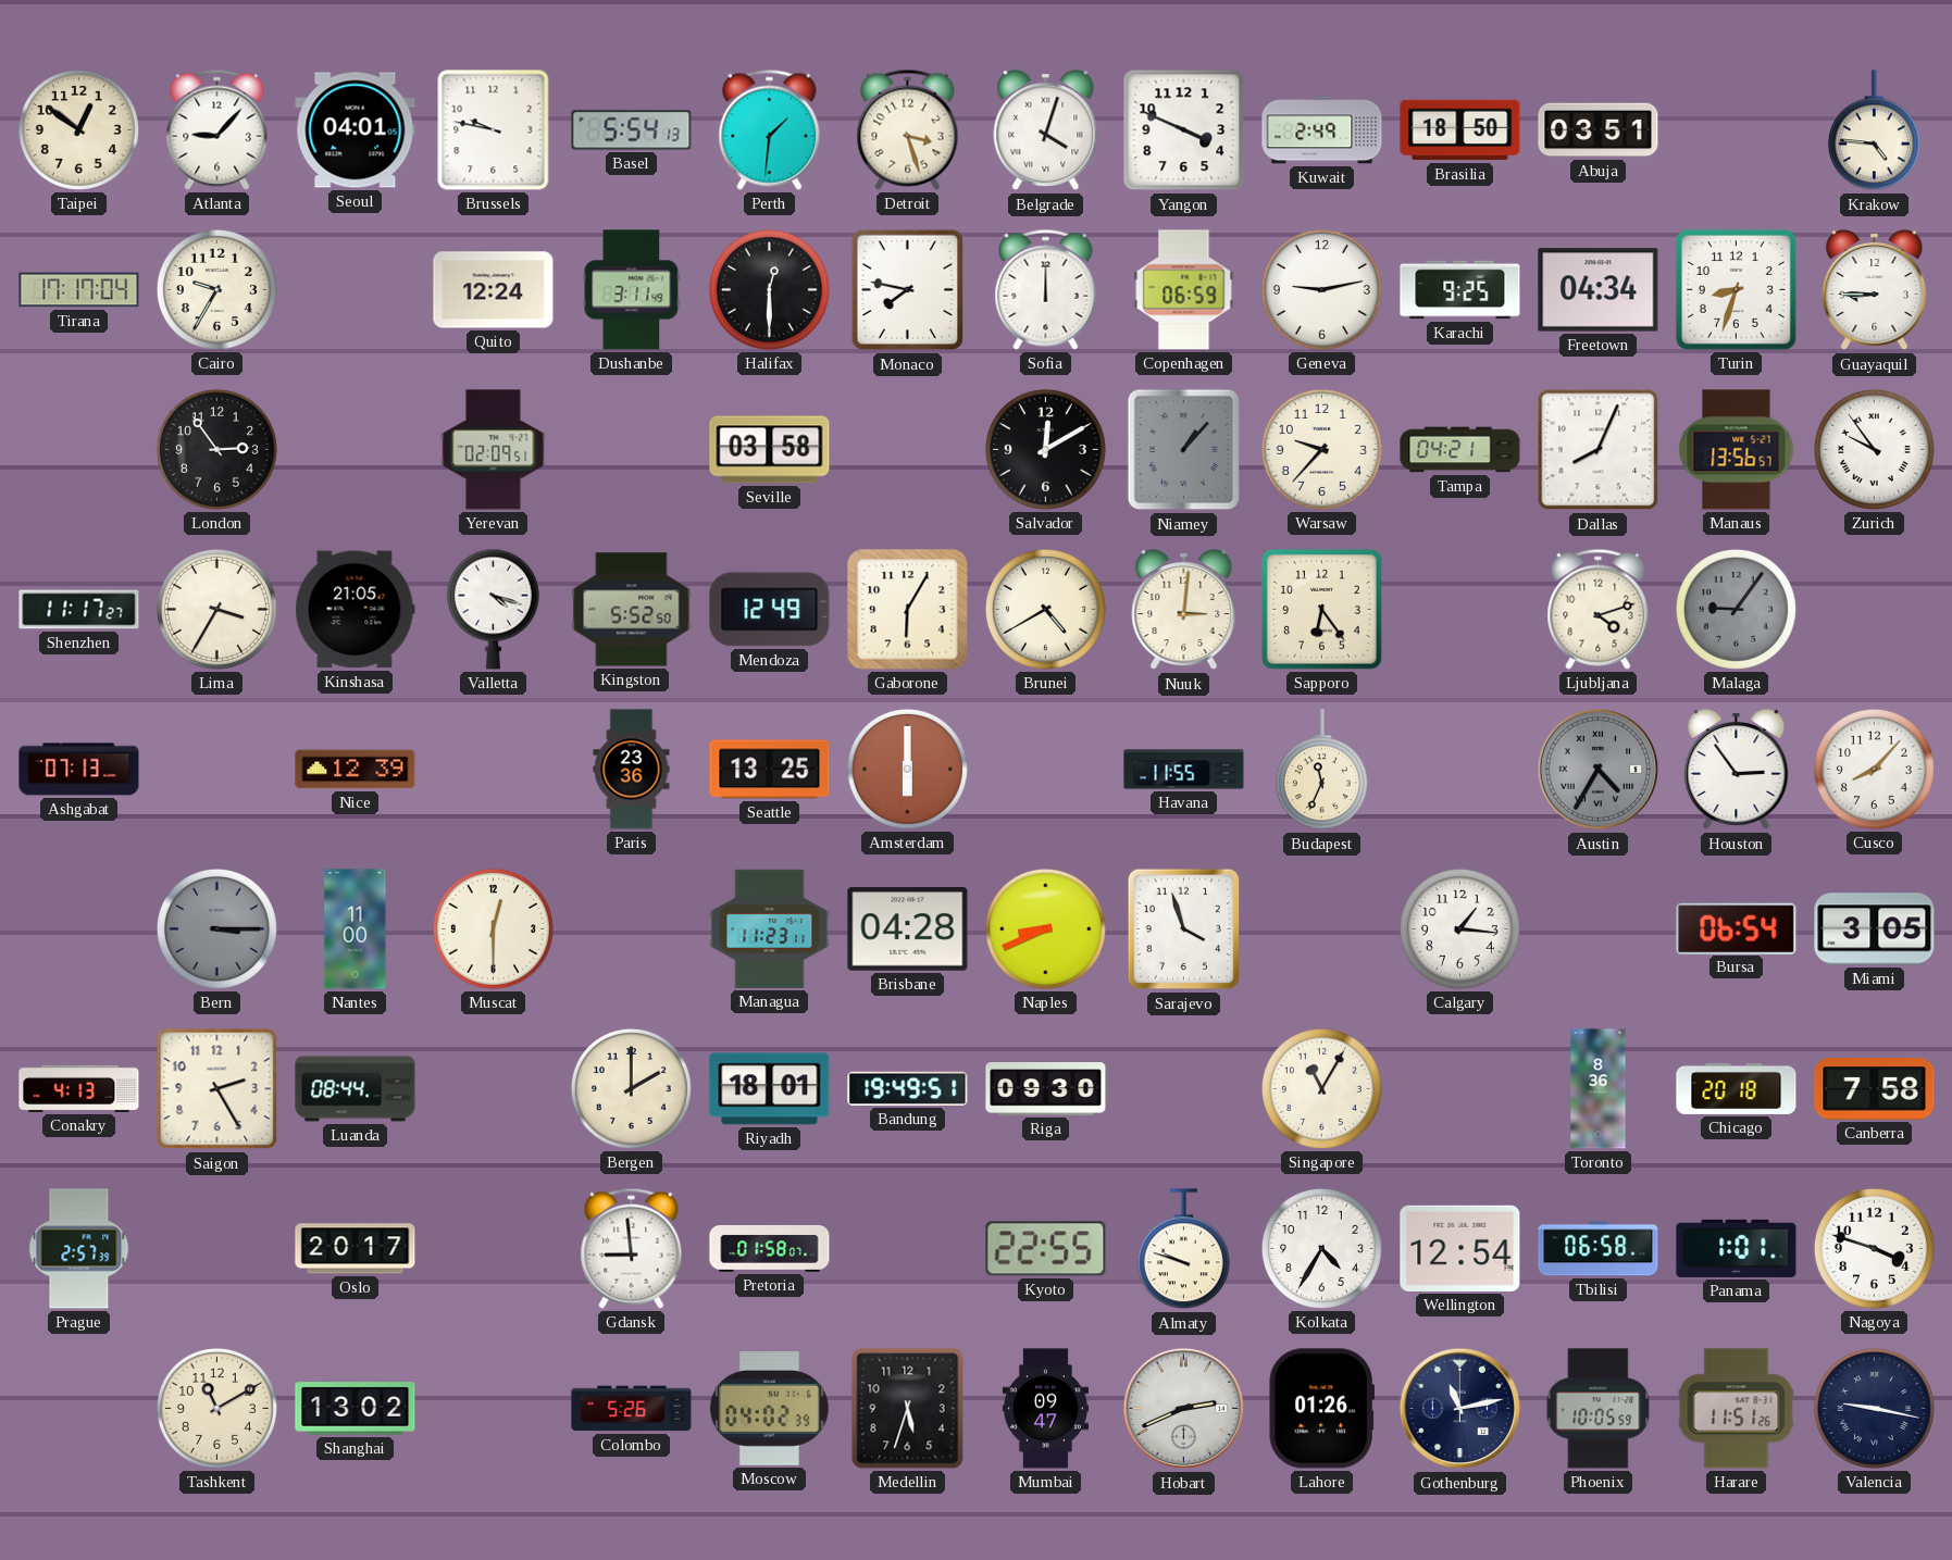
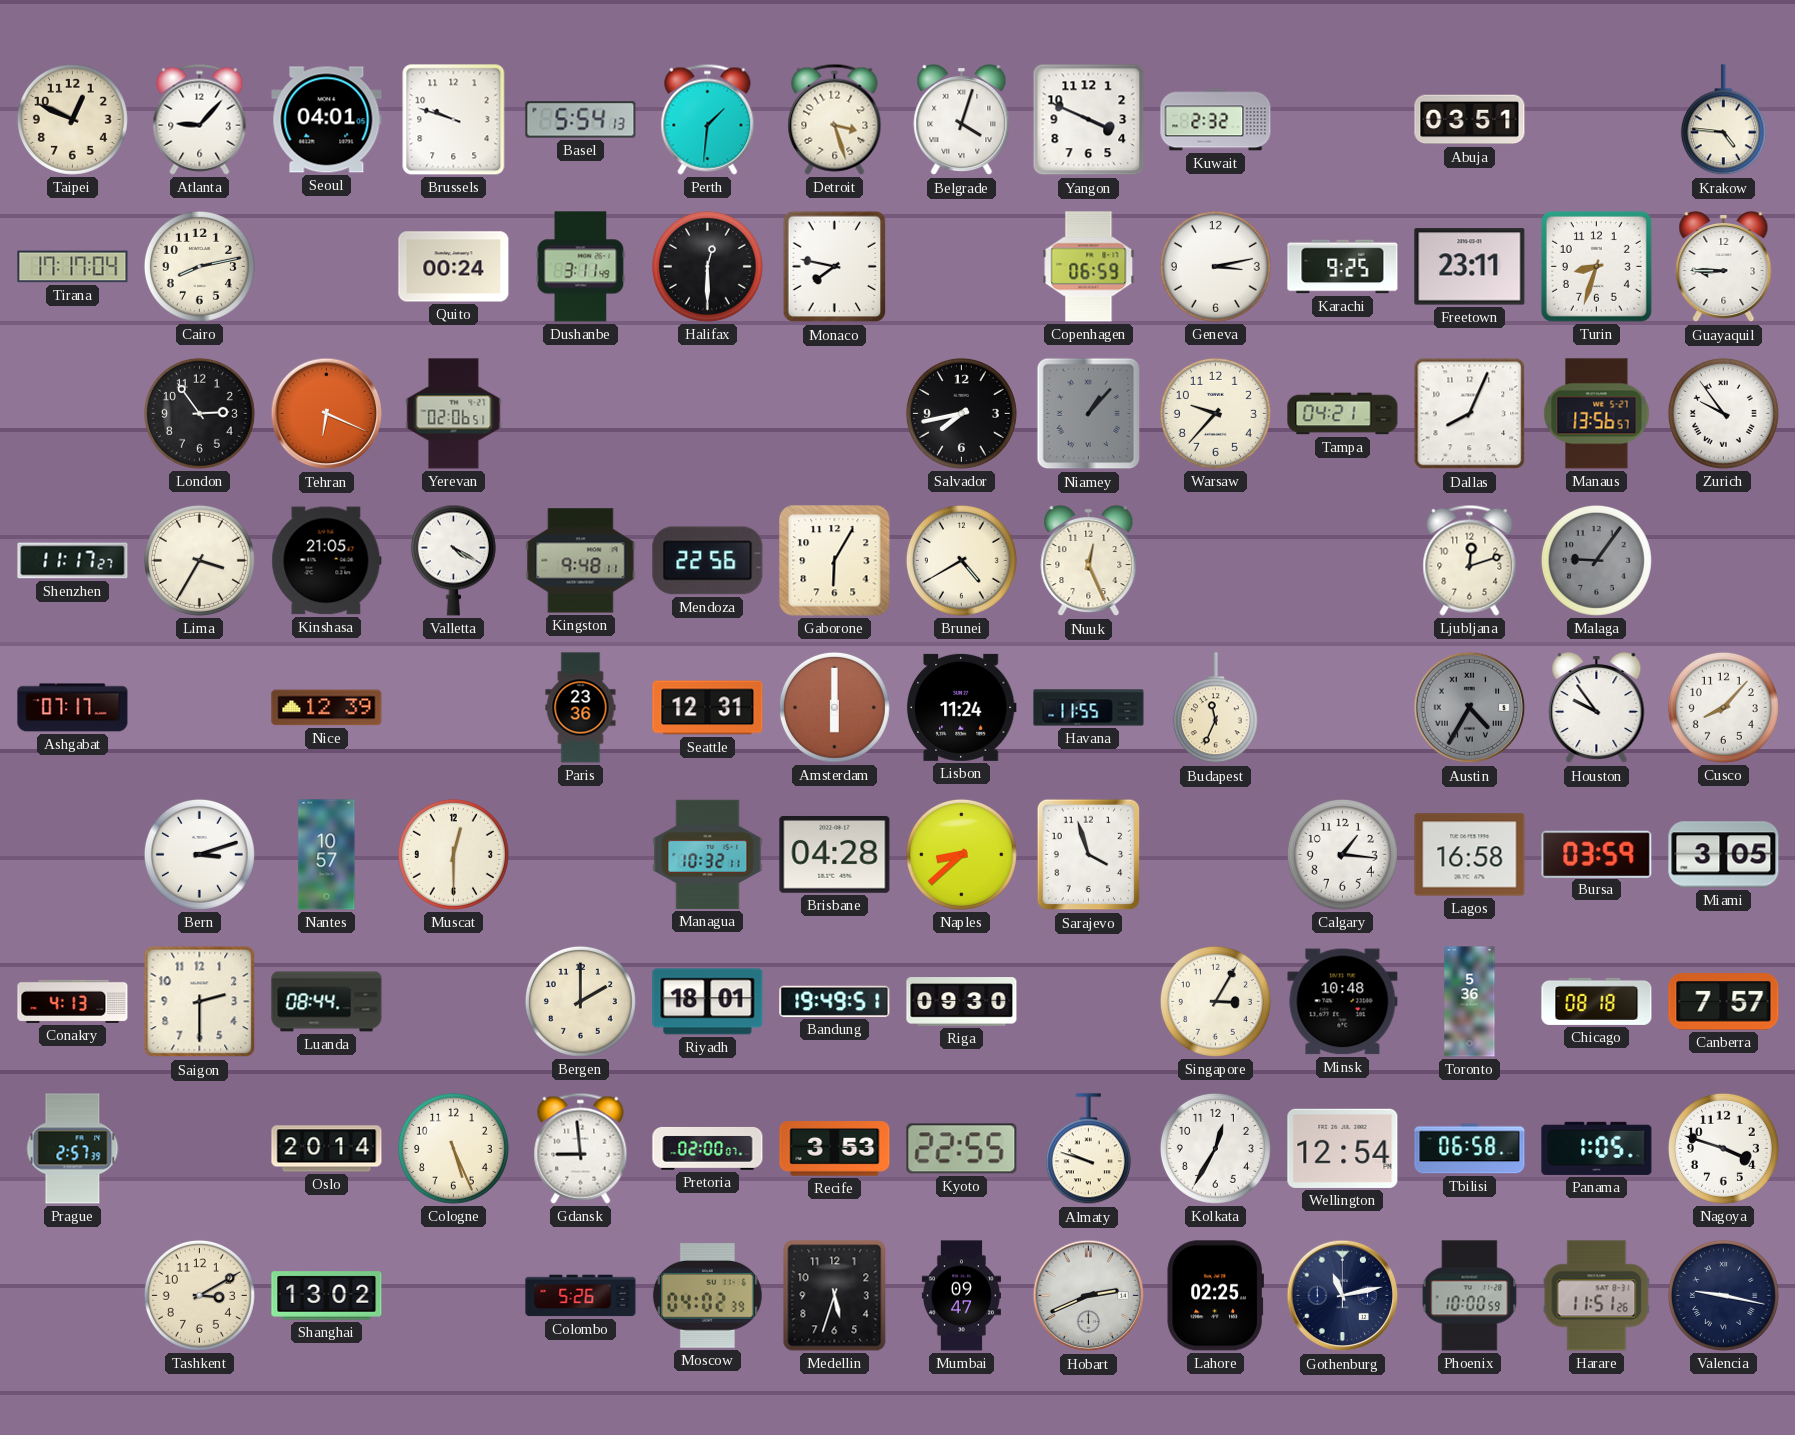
Taipei: 12:51 -> 12:49
Brussels: 9:47 -> 9:48
Kuwait: 2:49 -> 2:32
Brasilia: 18:50 -> none
Cairo: 9:35 -> 8:13
Quito: 12:24 -> 00:24
Sofia: 12:00 -> none
Geneva: 9:13 -> 3:13
Freetown: 04:34 -> 23:11
Tehran: none -> 6:19
Yerevan: 02:09 -> 02:06
Seville: 03:58 -> none
Salvador: 12:10 -> 7:43
Valletta: 4:18 -> 4:20
Kingston: 5:52 -> 9:48
Mendoza: 12:49 -> 22:56
Nuuk: 3:01 -> 12:26
Sapporo: 6:24 -> none
Ljubljana: 4:12 -> 12:12
Ashgabat: 07:13 -> 07:17
Seattle: 13:25 -> 12:31
Lisbon: none -> 11:24
Houston: 2:54 -> 9:54
Bern: 3:15 -> 3:12
Bern dial: grey -> white
Nantes: 11:00 -> 10:57
Managua: 11:23 -> 10:32
Naples: 8:41 -> 8:38
Lagos: none -> 16:58
Bursa: 06:54 -> 03:59
Saigon: 2:25 -> 2:30
Singapore: 11:05 -> 3:05
Minsk: none -> 10:48
Toronto: 8:36 -> 5:36
Chicago: 20:18 -> 08:18
Canberra: 7:58 -> 7:57
Oslo: 20:17 -> 20:14
Cologne: none -> 5:26
Pretoria: 01:58 -> 02:00
Recife: none -> 3:53
Kolkata: 4:35 -> 12:35
Panama: 1:01 -> 1:05
Tashkent: 11:10 -> 3:10
Lahore: 01:26 -> 02:25
Phoenix: 10:05 -> 10:00
